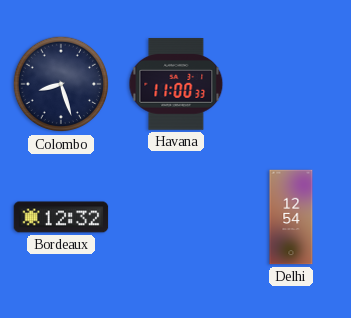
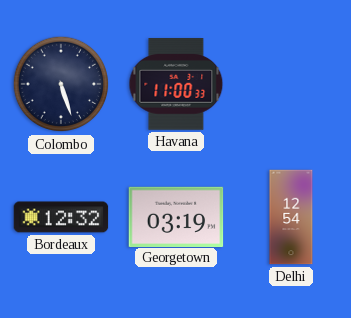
Colombo: 8:27 -> 5:27
Georgetown: none -> 03:19
